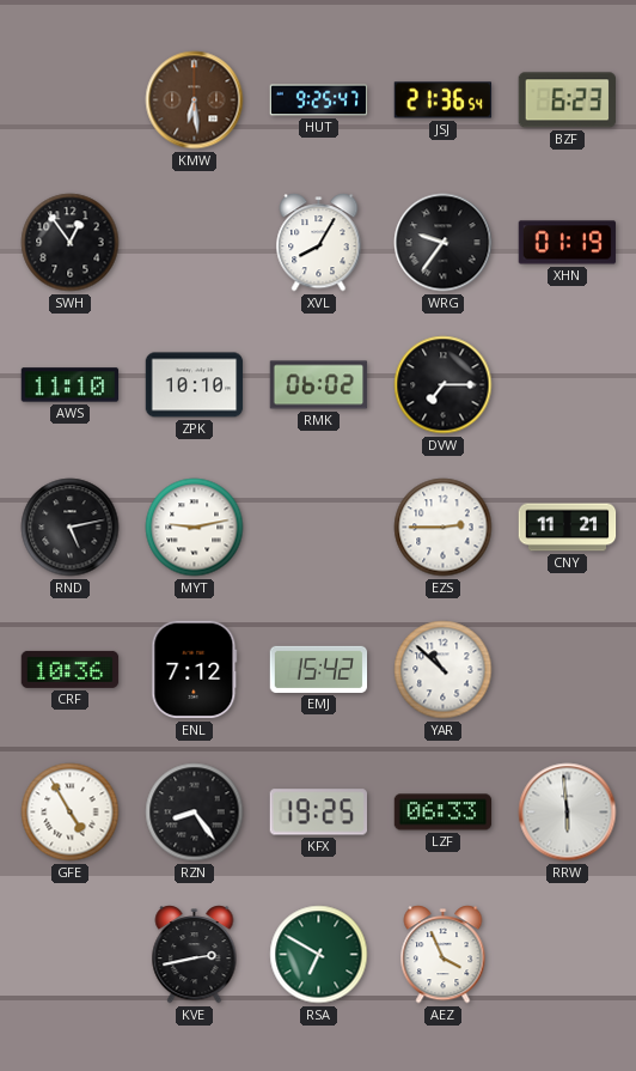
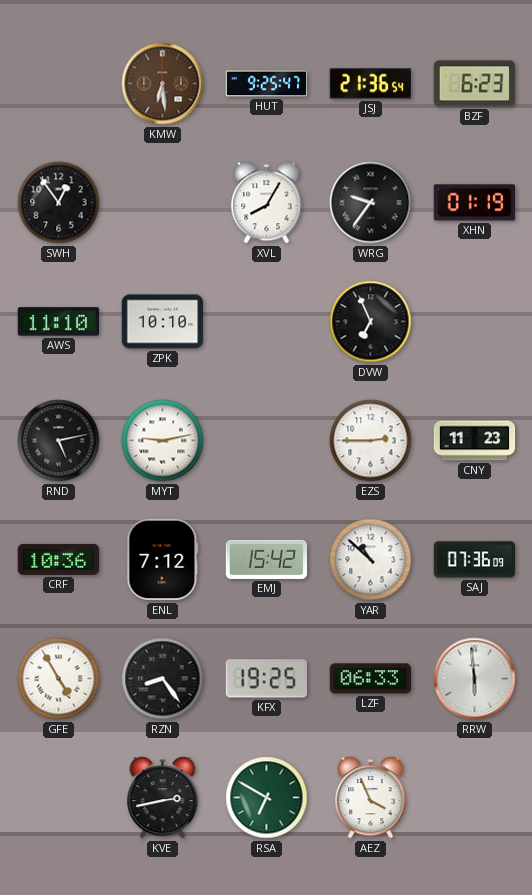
RMK: 06:02 -> none
DVW: 7:15 -> 6:56
CNY: 11:21 -> 11:23
SAJ: none -> 07:36
